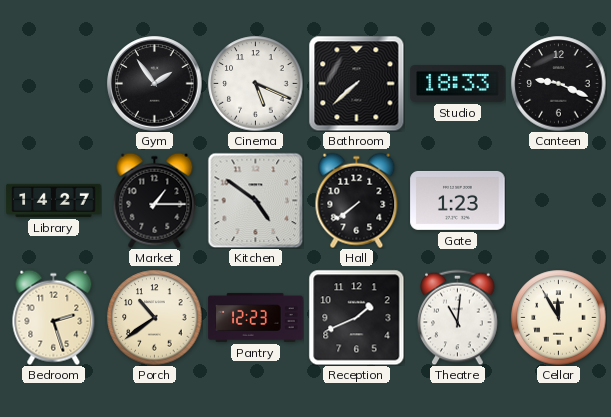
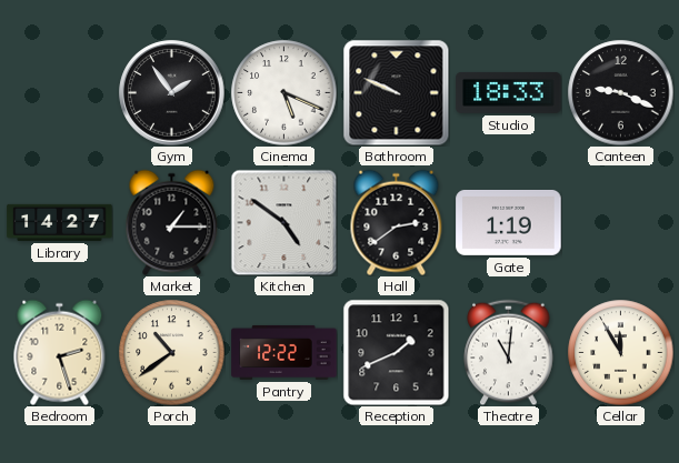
Bathroom: 7:38 -> 9:49
Hall: 7:39 -> 2:39
Gate: 1:23 -> 1:19
Pantry: 12:23 -> 12:22
